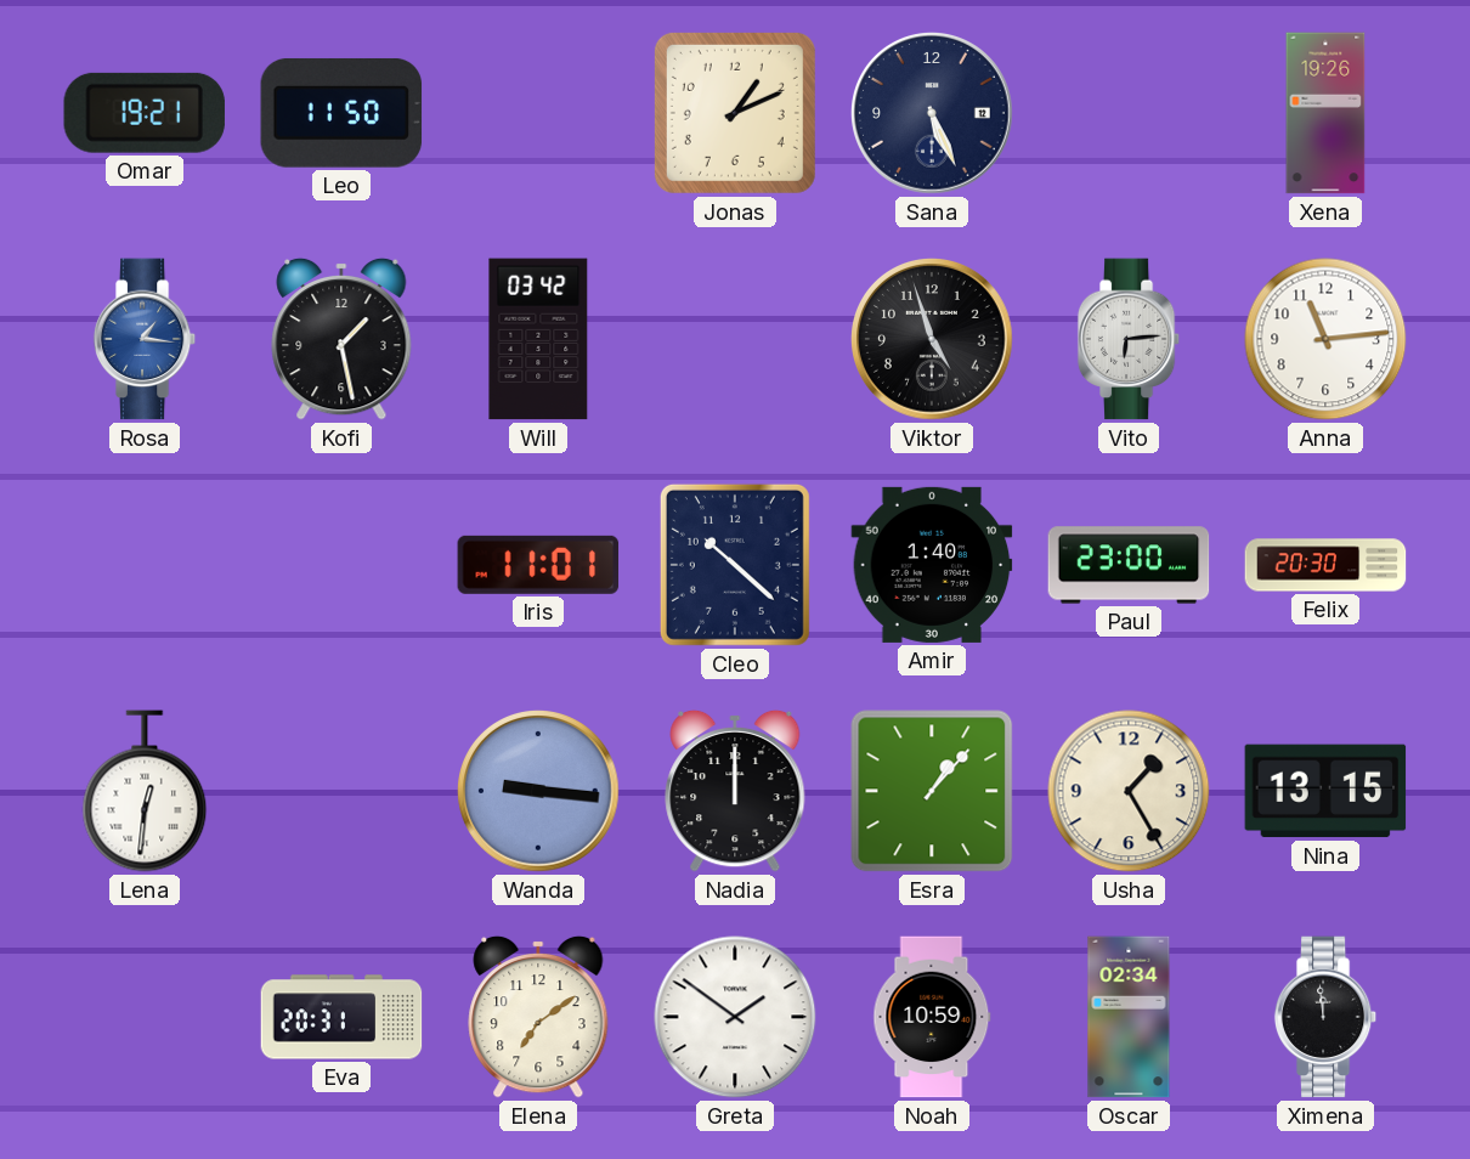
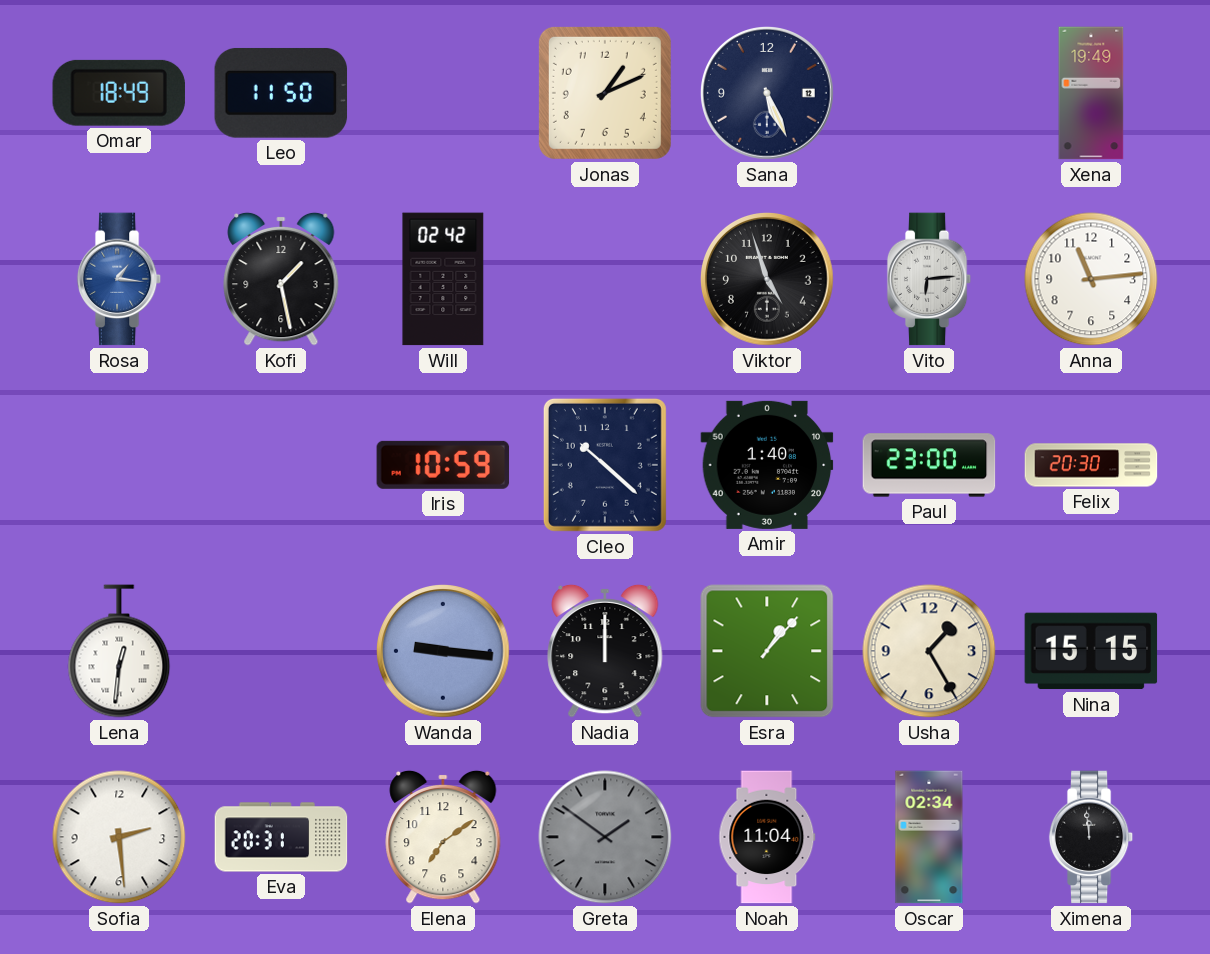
Omar: 19:21 -> 18:49
Xena: 19:26 -> 19:49
Will: 03:42 -> 02:42
Iris: 11:01 -> 10:59
Nina: 13:15 -> 15:15
Sofia: none -> 2:29
Greta dial: white -> grey
Noah: 10:59 -> 11:04
